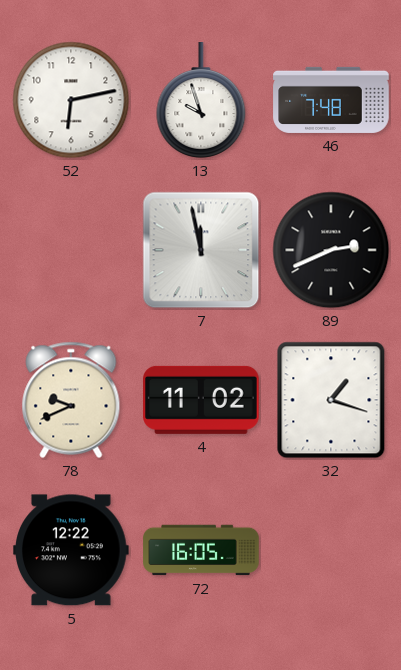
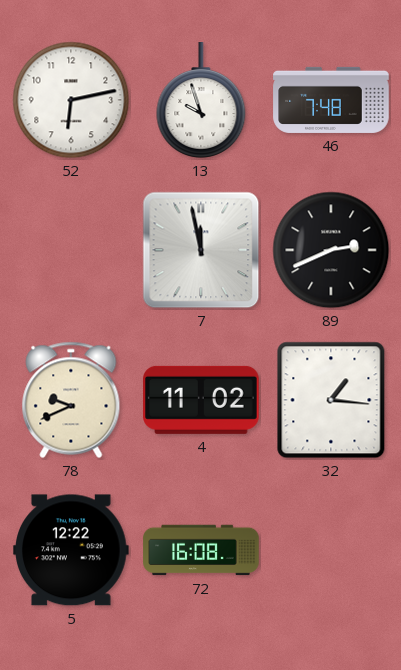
32: 1:18 -> 1:16
72: 16:05 -> 16:08
